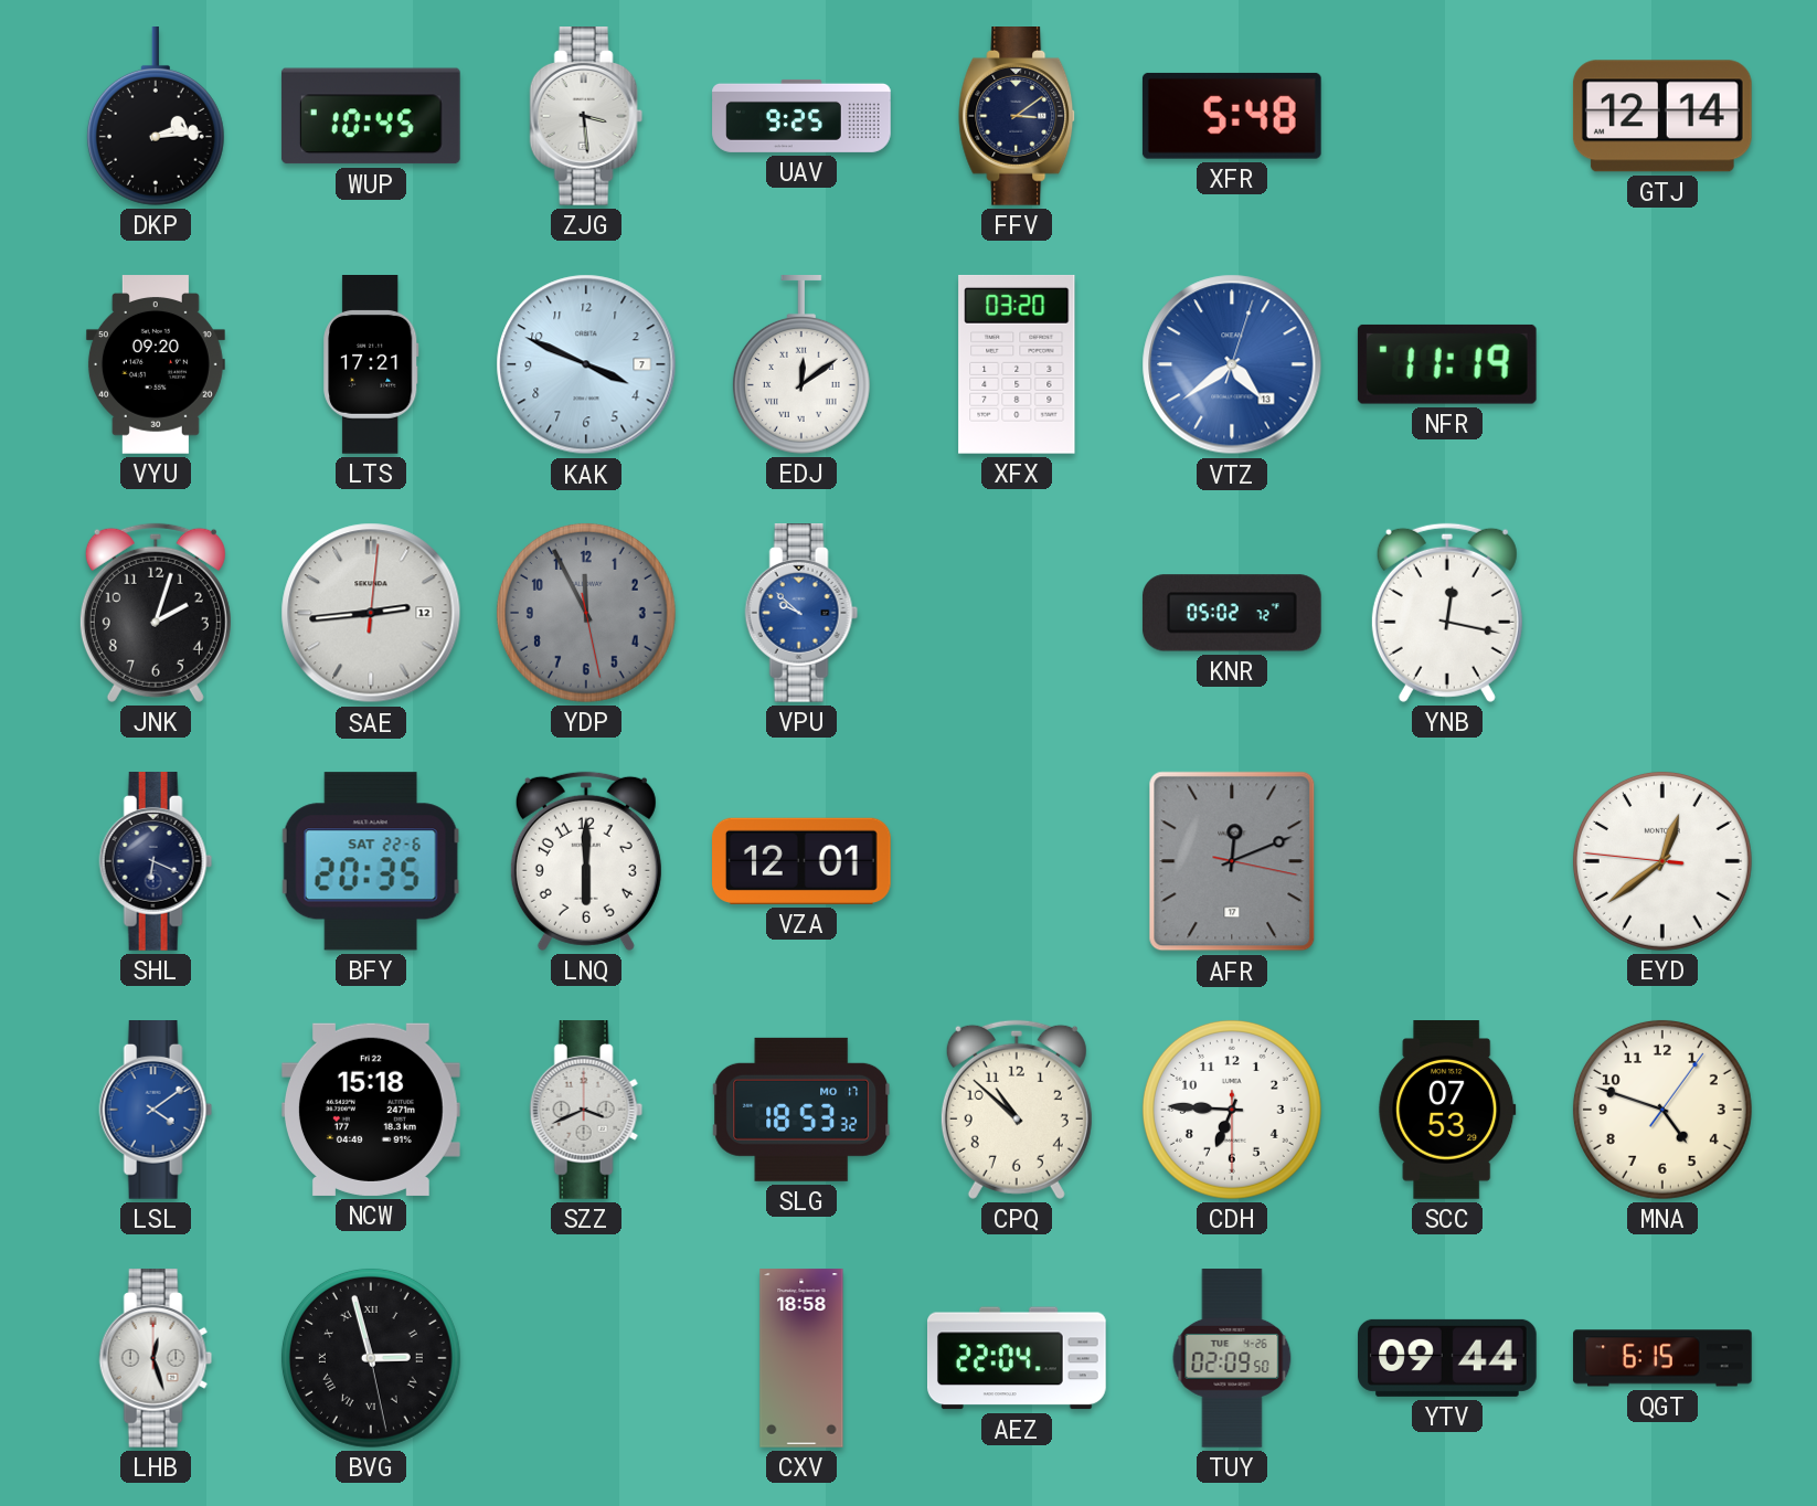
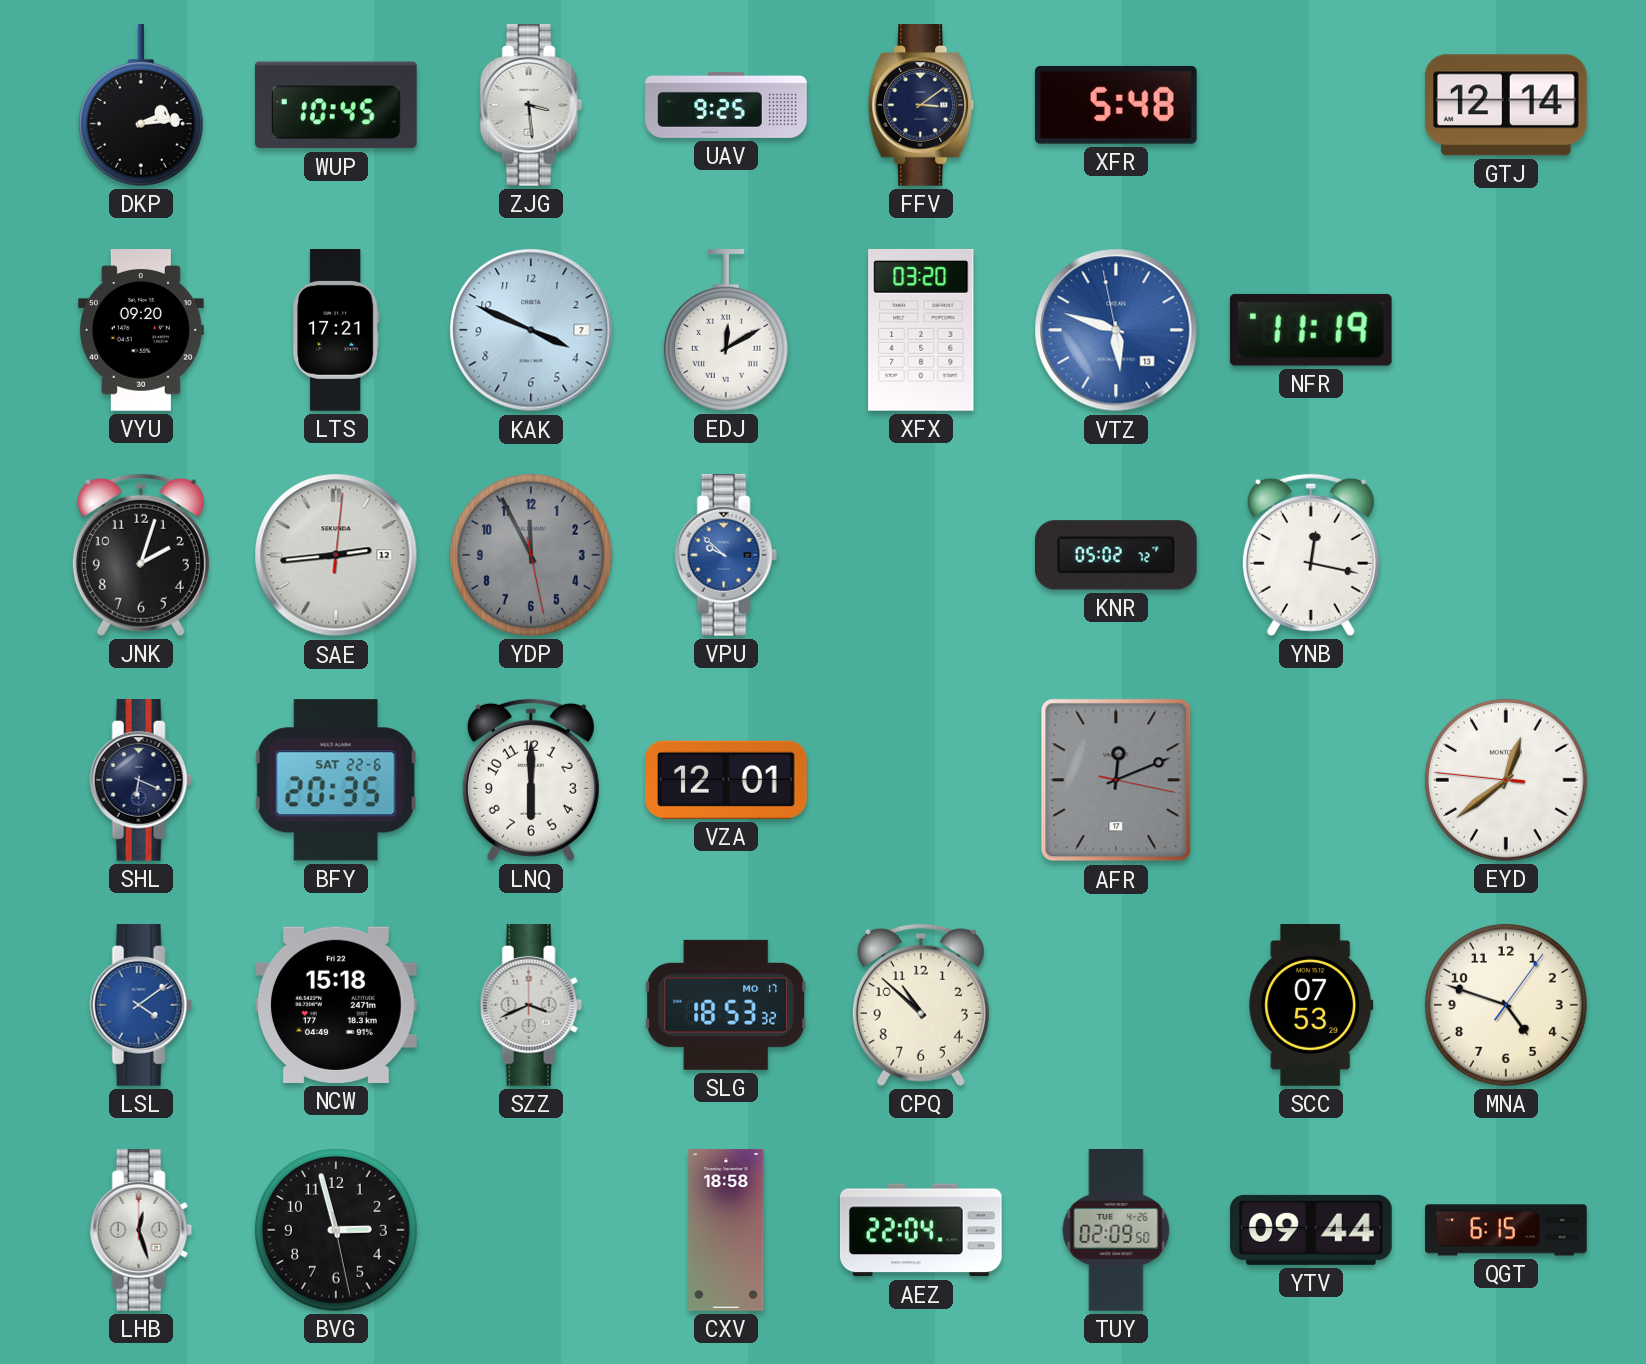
EDJ: 12:09 -> 12:10
VTZ: 4:39 -> 5:47
CDH: 6:45 -> none
BVG numerals: Roman -> Arabic
